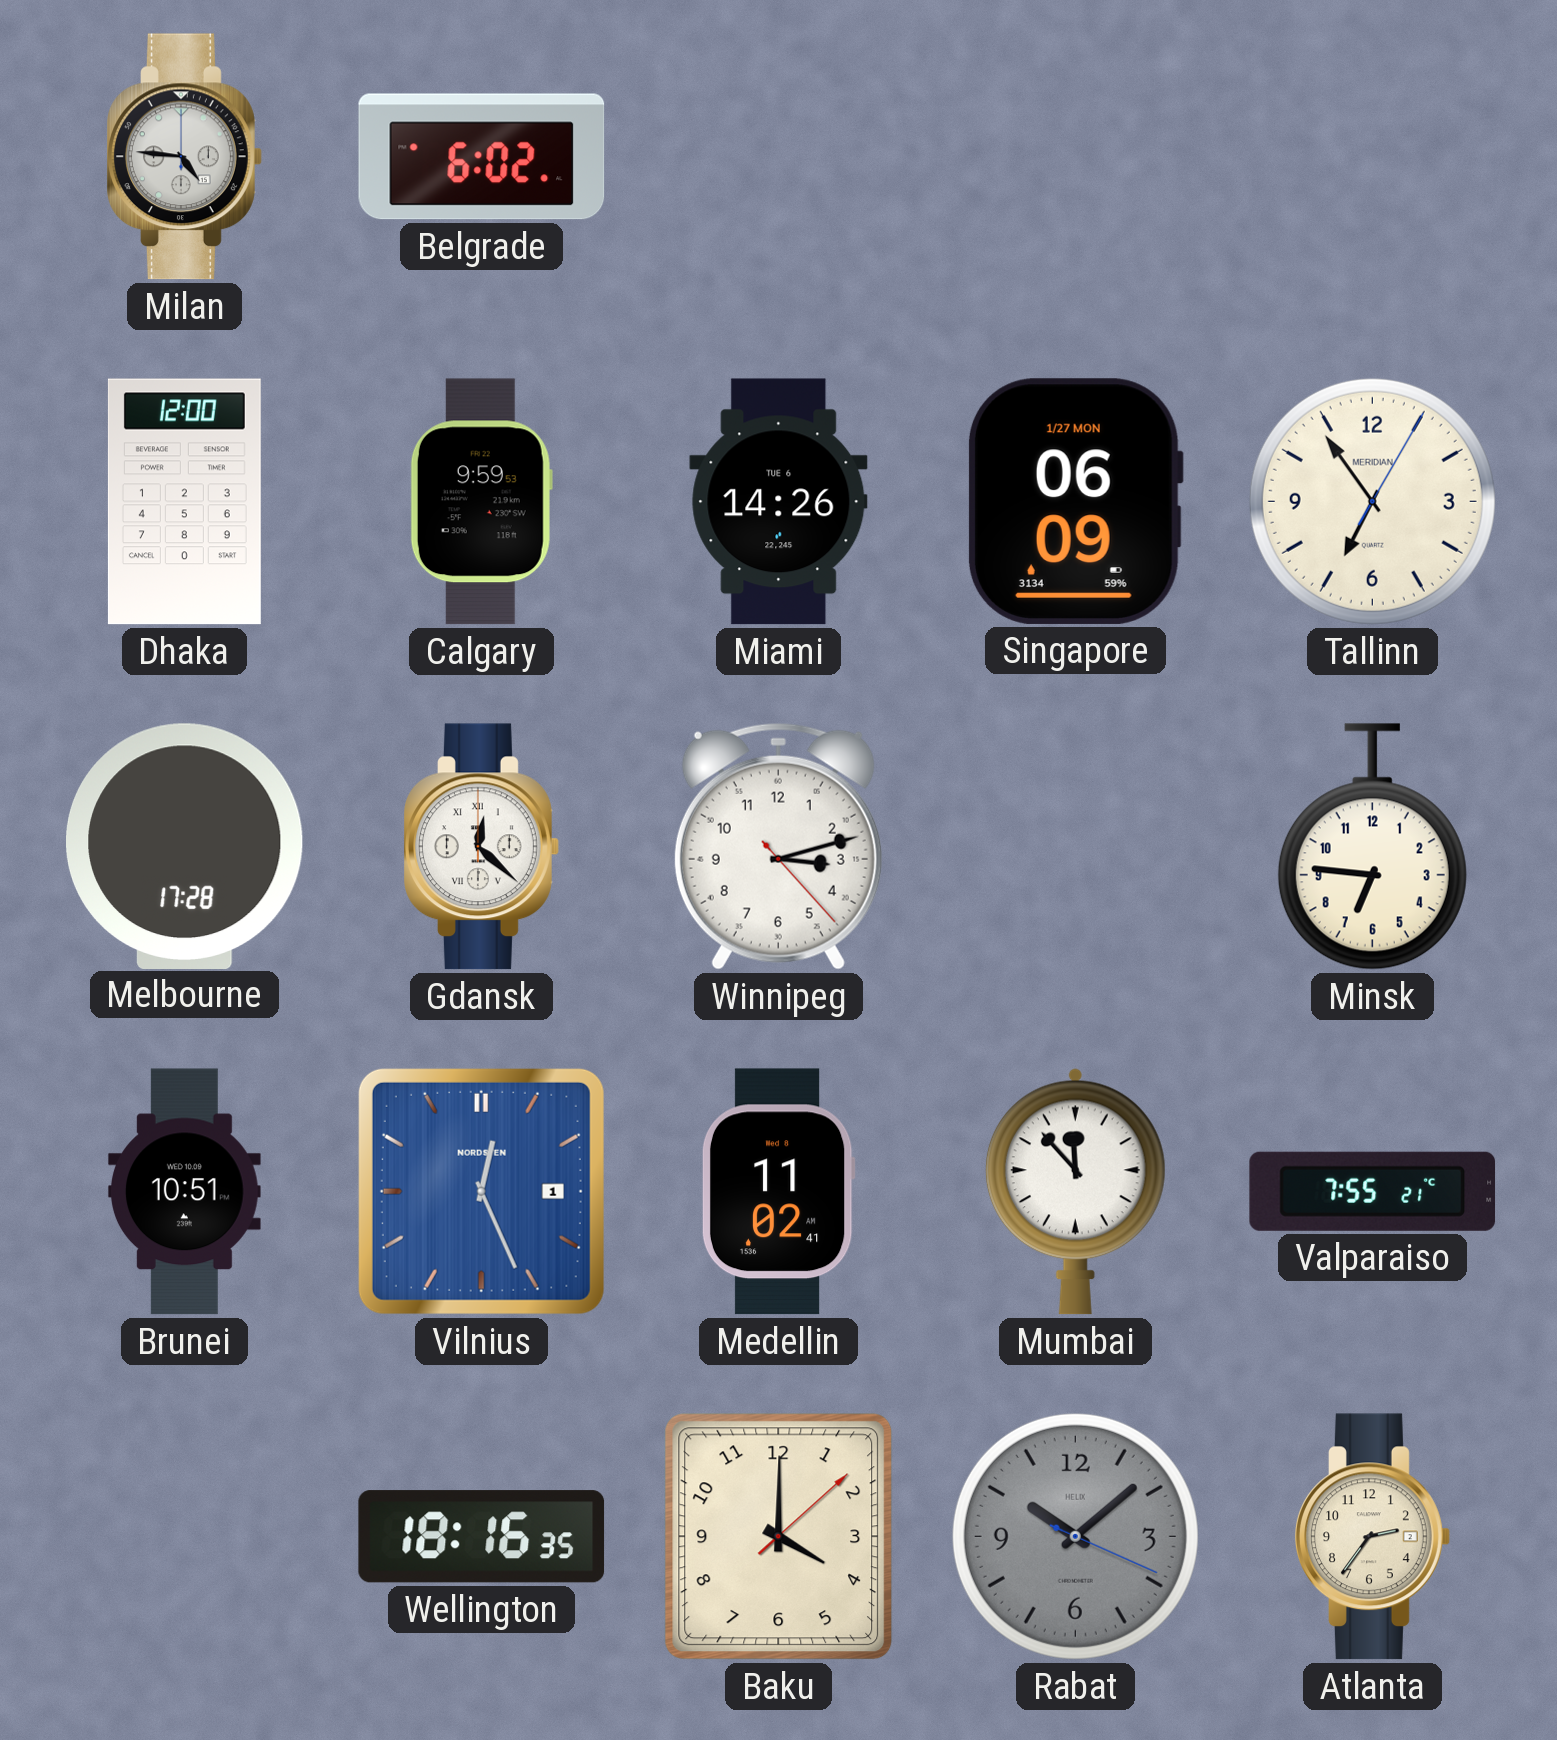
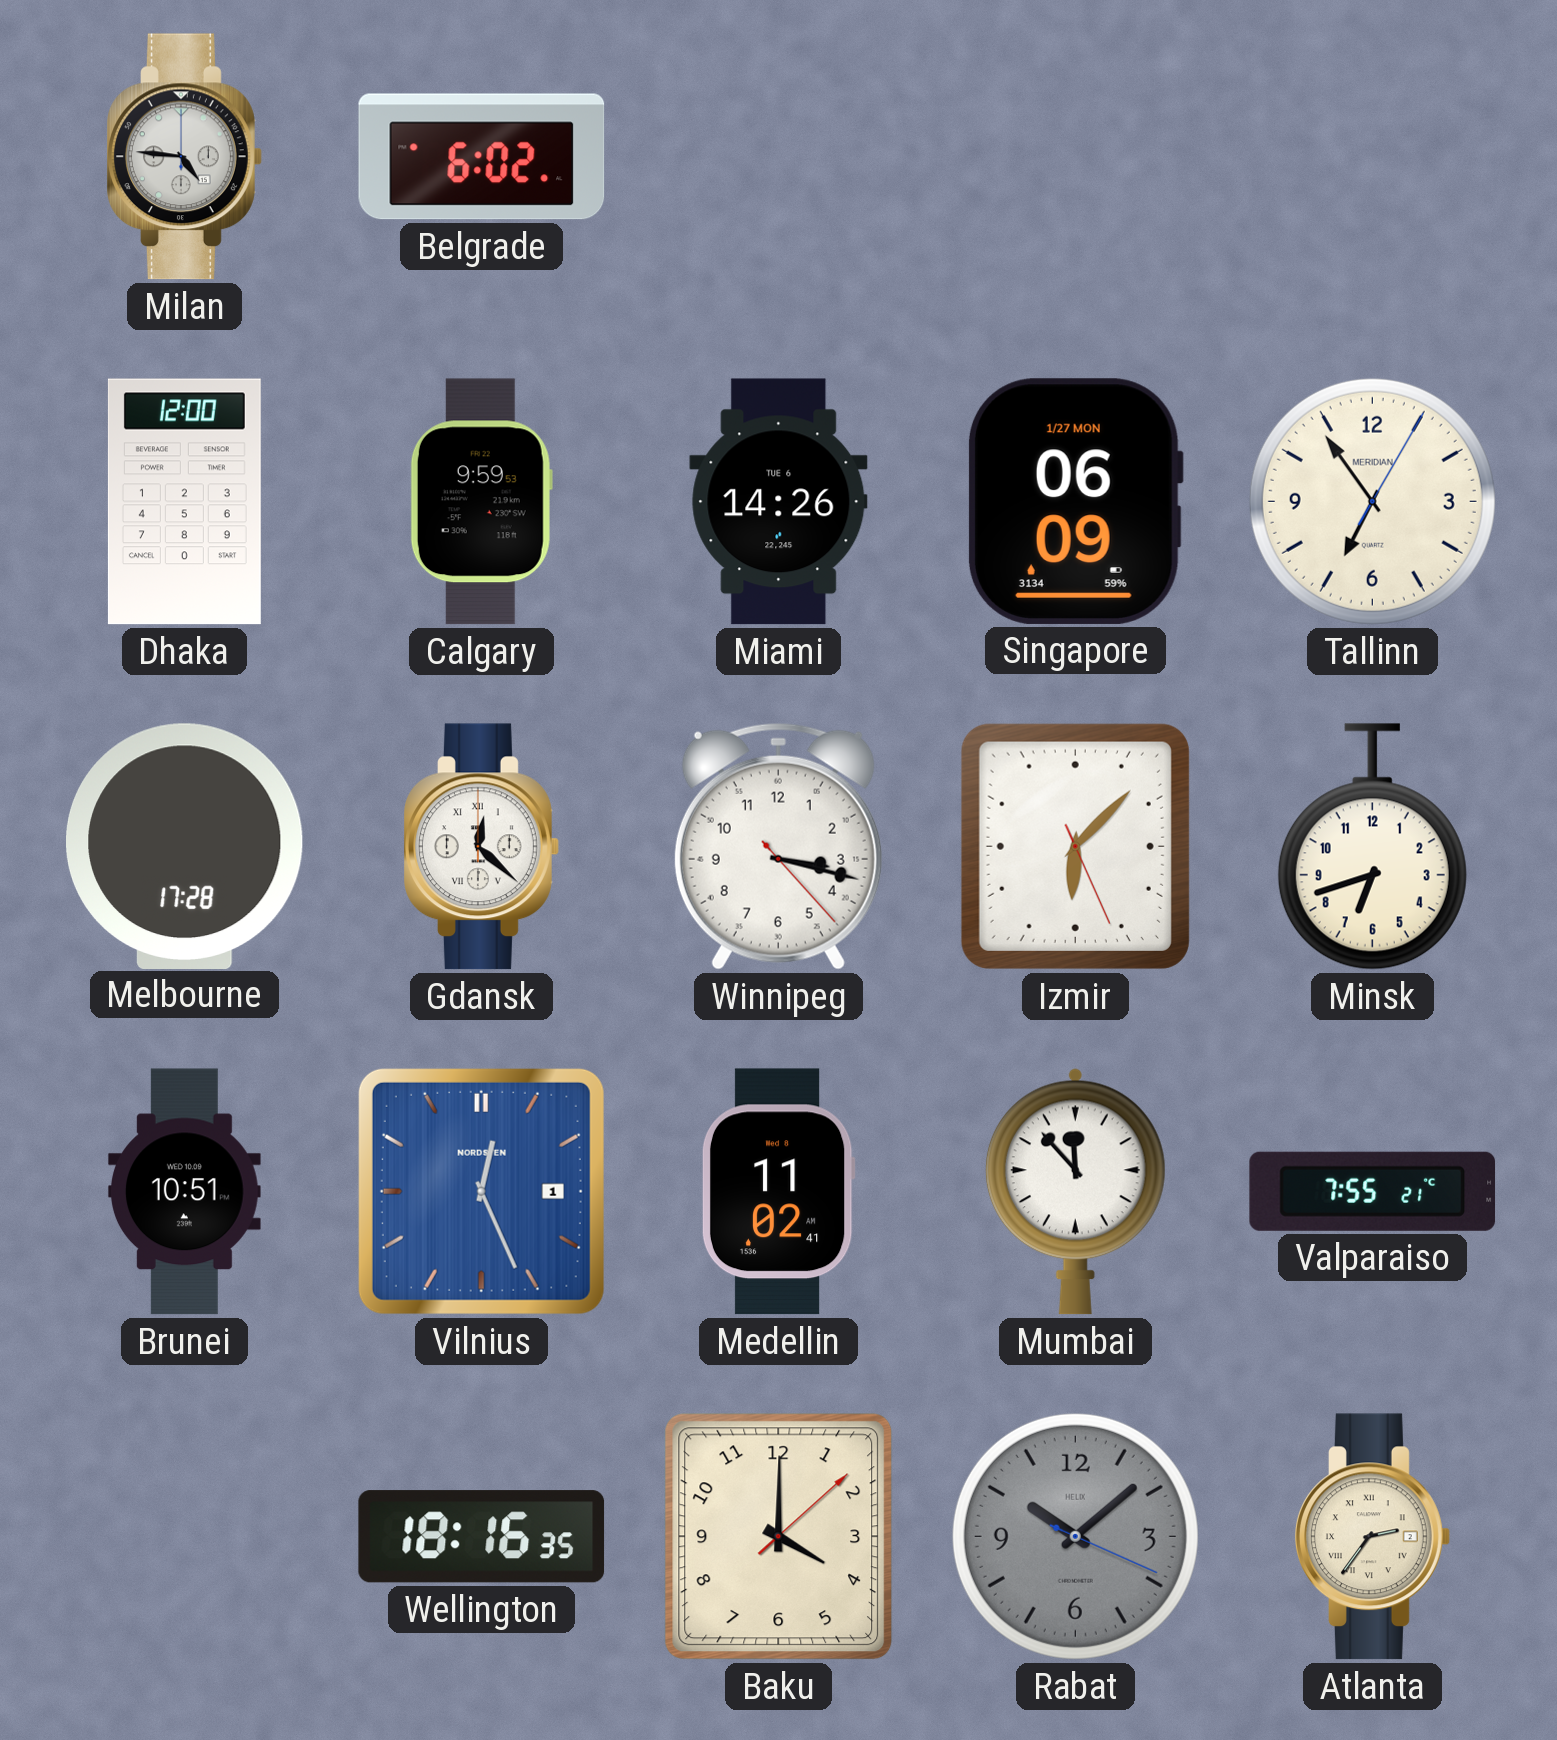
Winnipeg: 3:12 -> 3:17
Izmir: none -> 6:07
Minsk: 6:46 -> 6:42
Atlanta numerals: Arabic -> Roman
